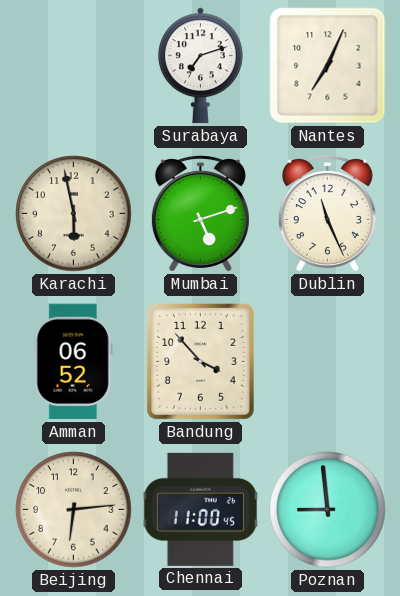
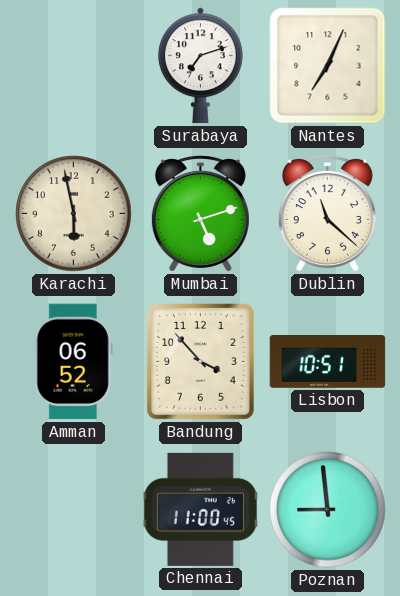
Dublin: 11:26 -> 11:22
Lisbon: none -> 10:51
Beijing: 6:14 -> none
